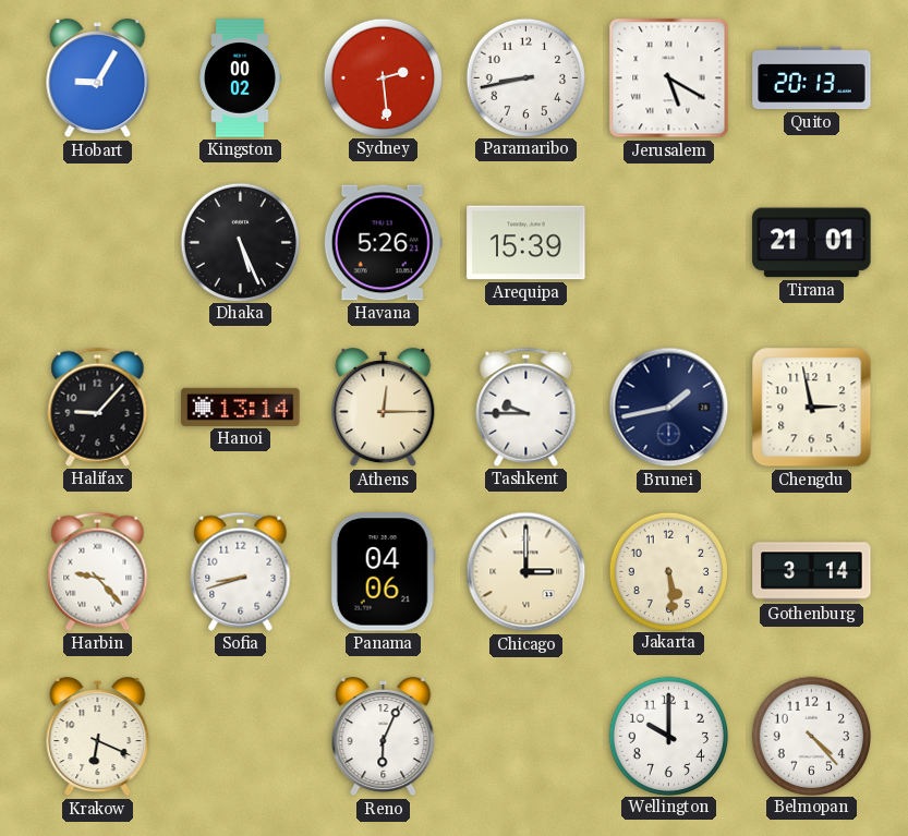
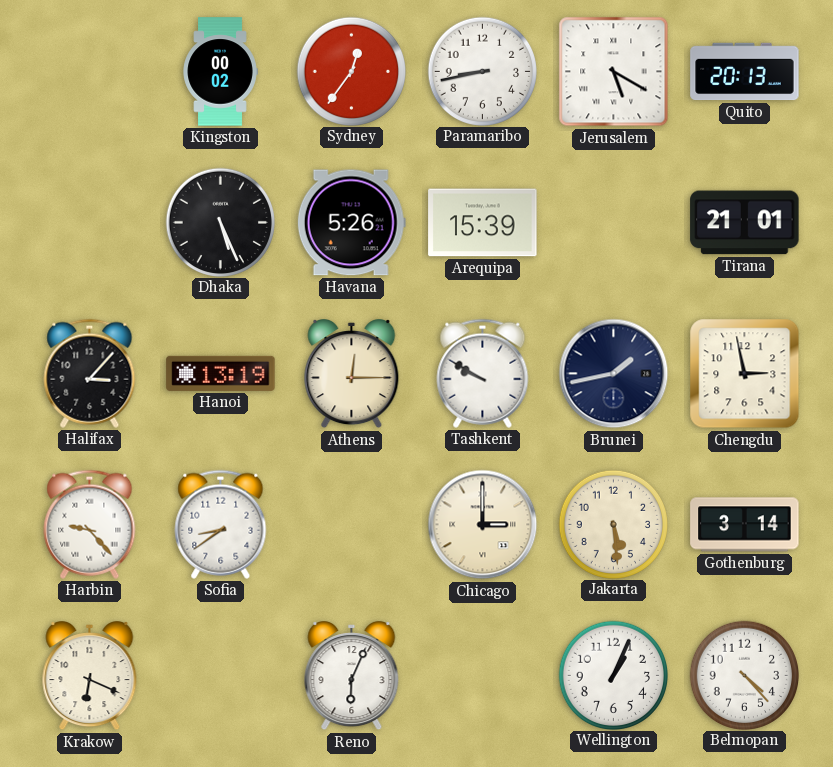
Hobart: 9:05 -> none
Sydney: 2:29 -> 12:36
Halifax: 9:07 -> 3:07
Hanoi: 13:14 -> 13:19
Tashkent: 9:45 -> 9:50
Sofia: 8:42 -> 8:39
Panama: 04:06 -> none
Wellington: 10:00 -> 1:04
